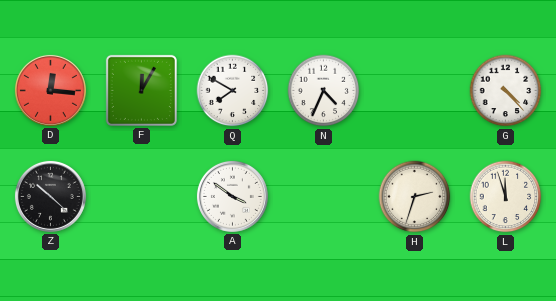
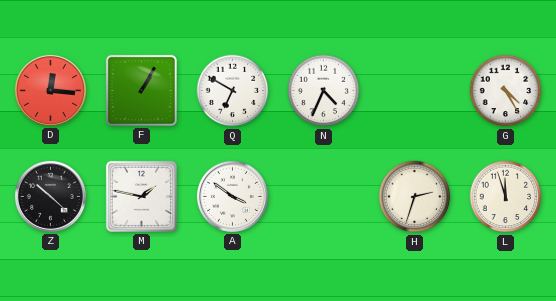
F: 12:05 -> 1:05
Q: 7:50 -> 6:50
G: 4:23 -> 4:25
M: none -> 1:47
